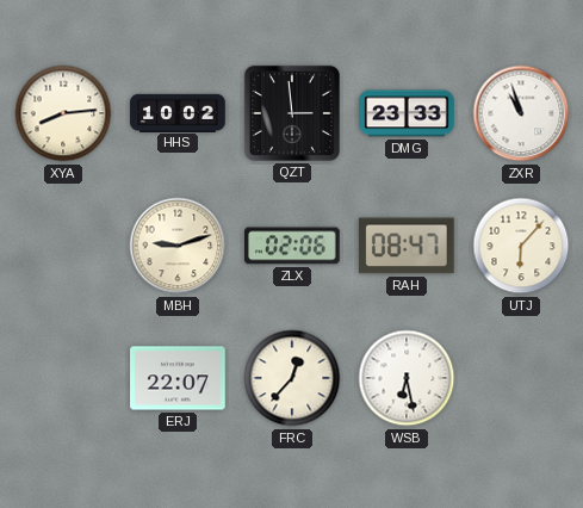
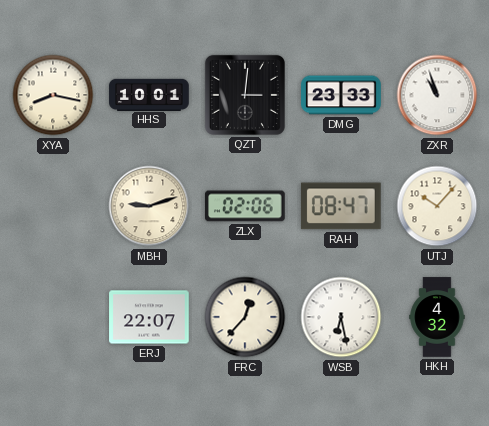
XYA: 8:14 -> 8:17
HHS: 10:02 -> 10:01
QZT: 2:59 -> 3:01
UTJ: 6:07 -> 10:07
HKH: none -> 4:32
